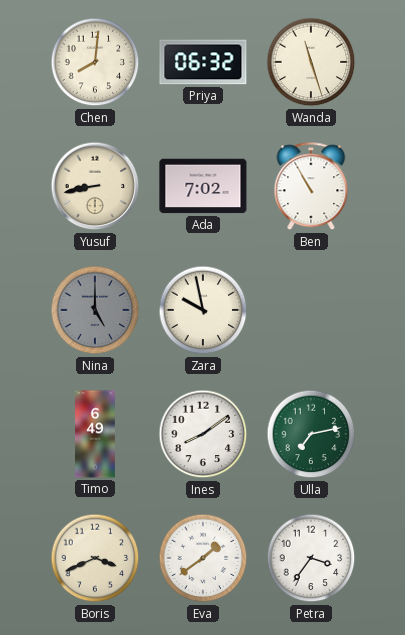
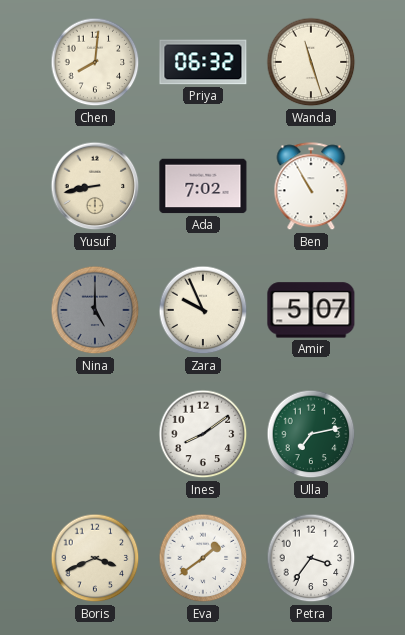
Zara: 9:58 -> 9:56
Amir: none -> 5:07
Timo: 6:49 -> none
